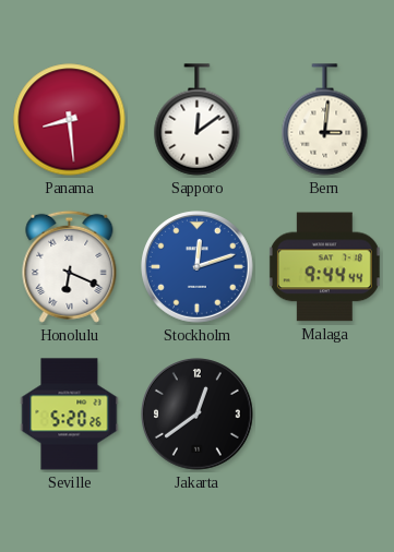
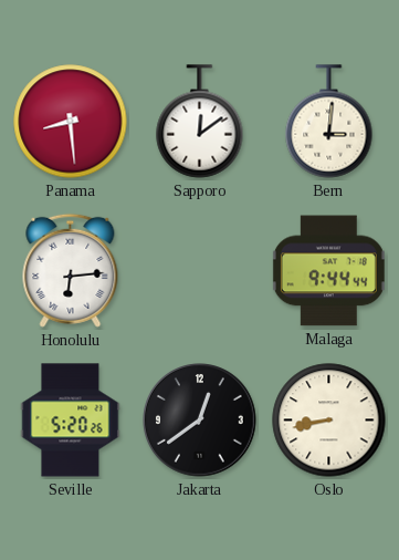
Honolulu: 6:19 -> 6:14
Stockholm: 12:12 -> none
Oslo: none -> 8:43
